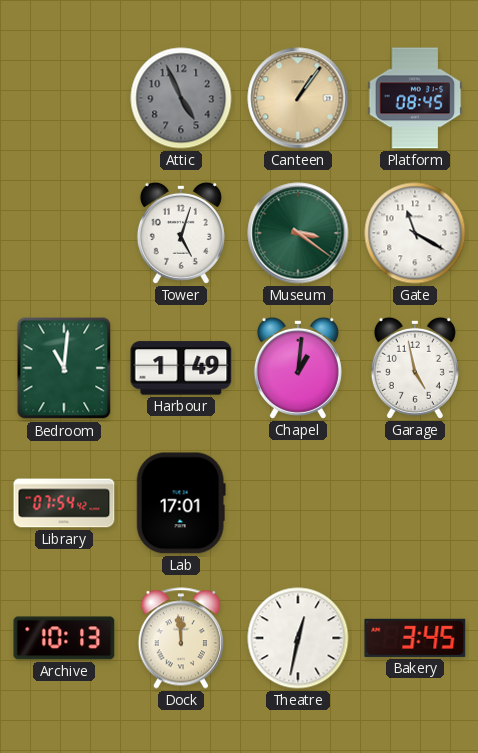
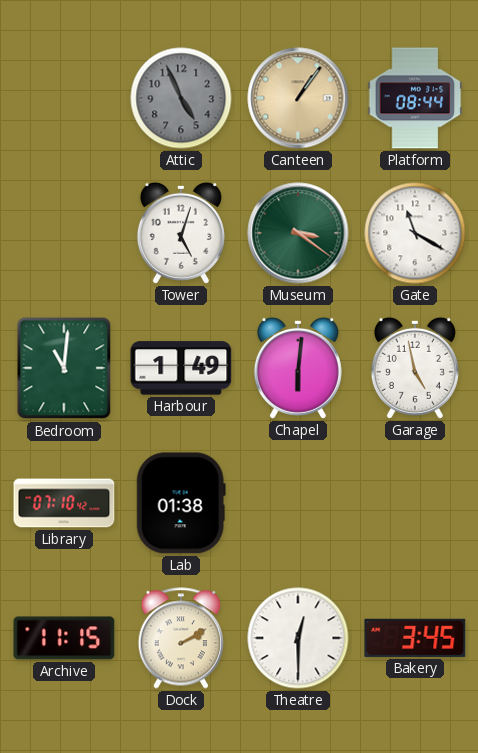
Platform: 08:45 -> 08:44
Chapel: 1:01 -> 6:01
Library: 07:54 -> 07:10
Lab: 17:01 -> 01:38
Archive: 10:13 -> 11:15
Dock: 11:59 -> 2:10
Theatre: 12:32 -> 12:30
